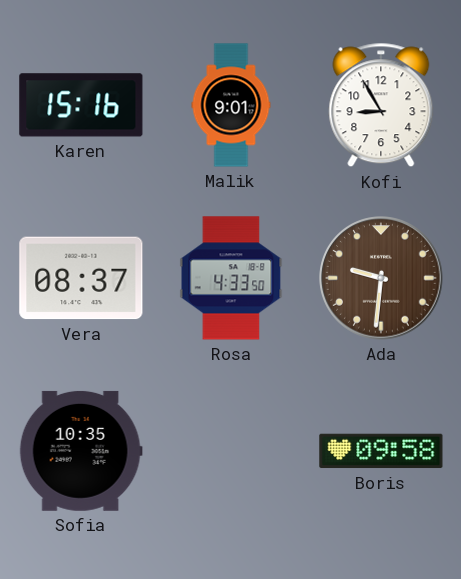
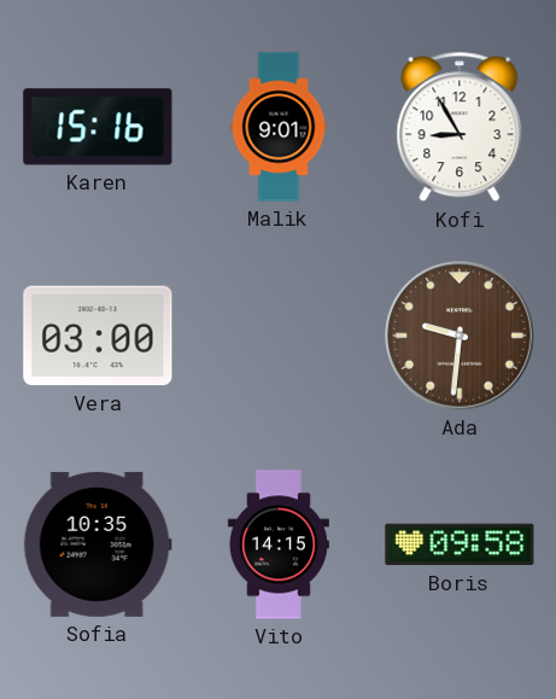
Vera: 08:37 -> 03:00
Rosa: 4:33 -> none
Vito: none -> 14:15
